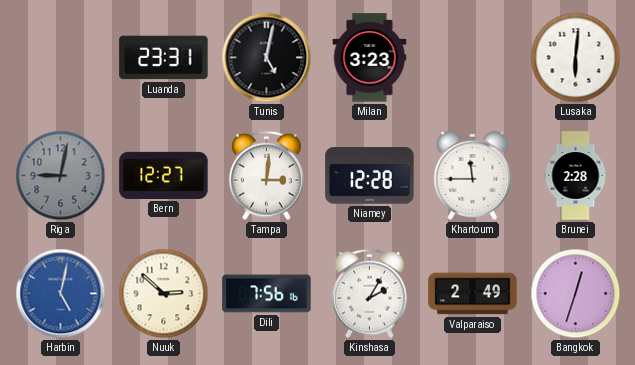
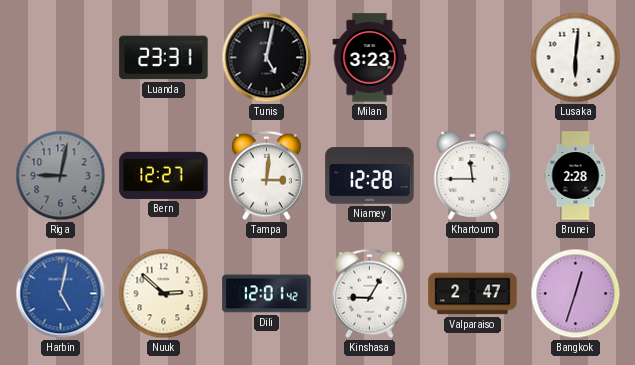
Dili: 7:56 -> 12:01
Kinshasa: 2:05 -> 9:05
Valparaiso: 2:49 -> 2:47
